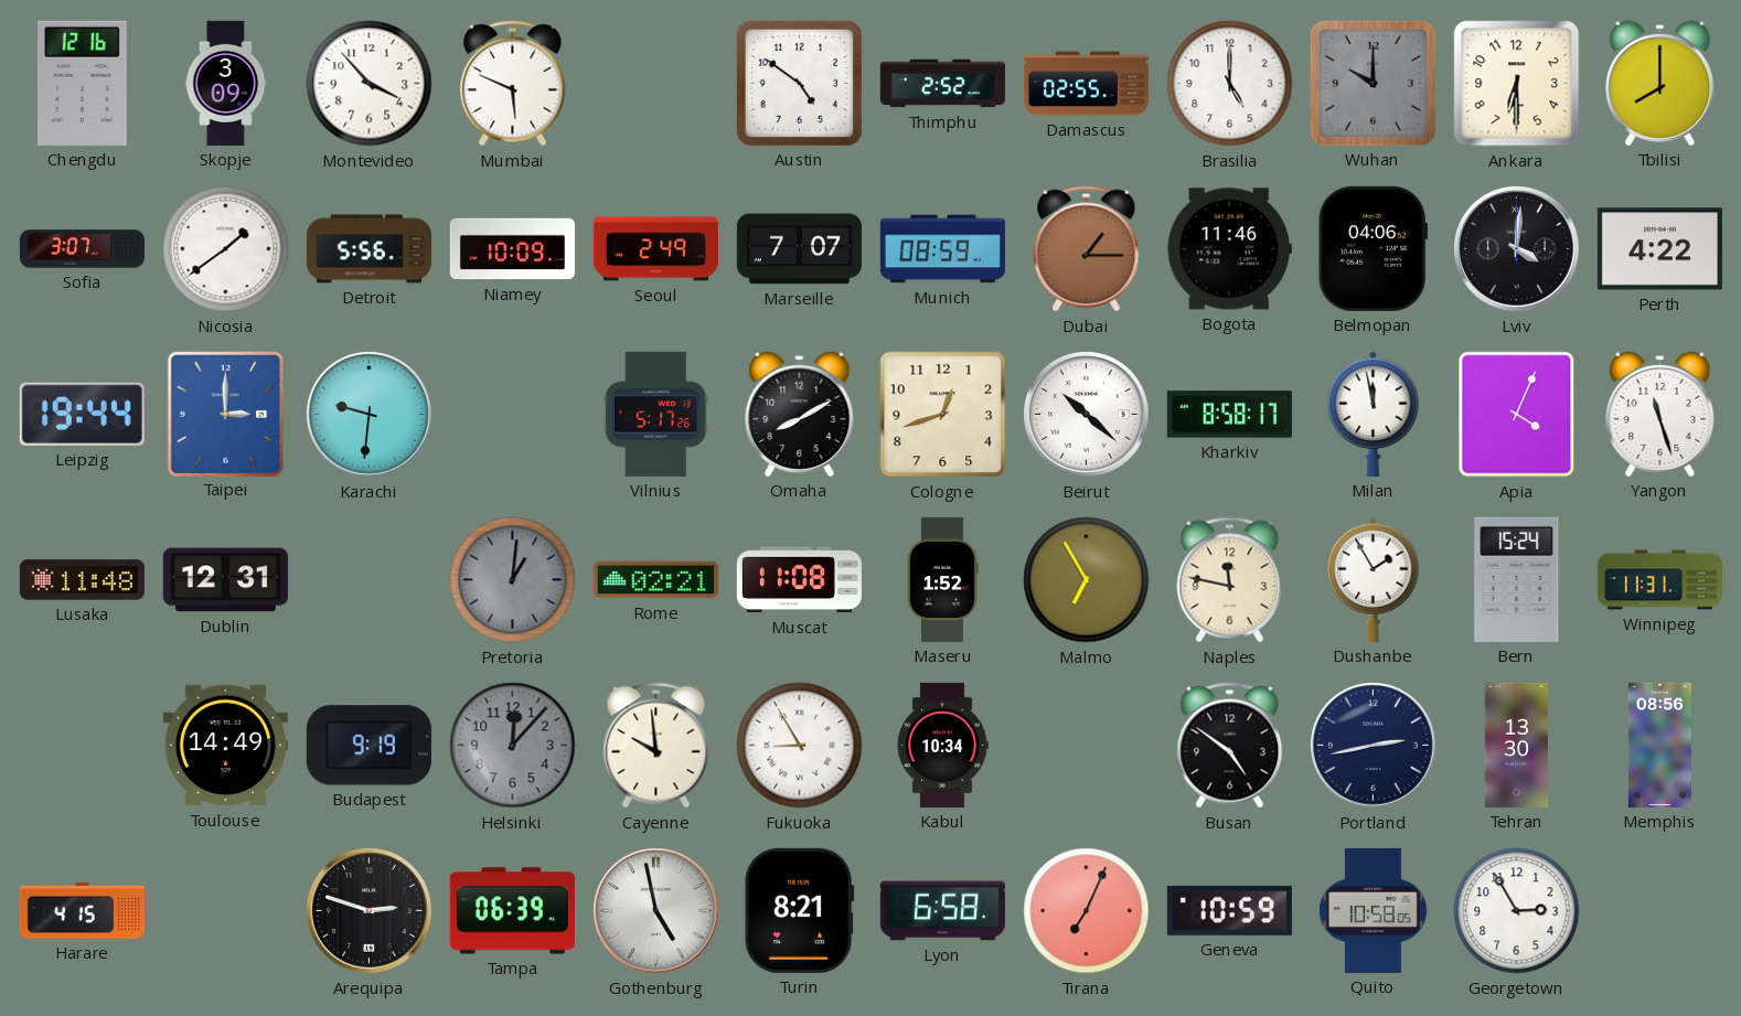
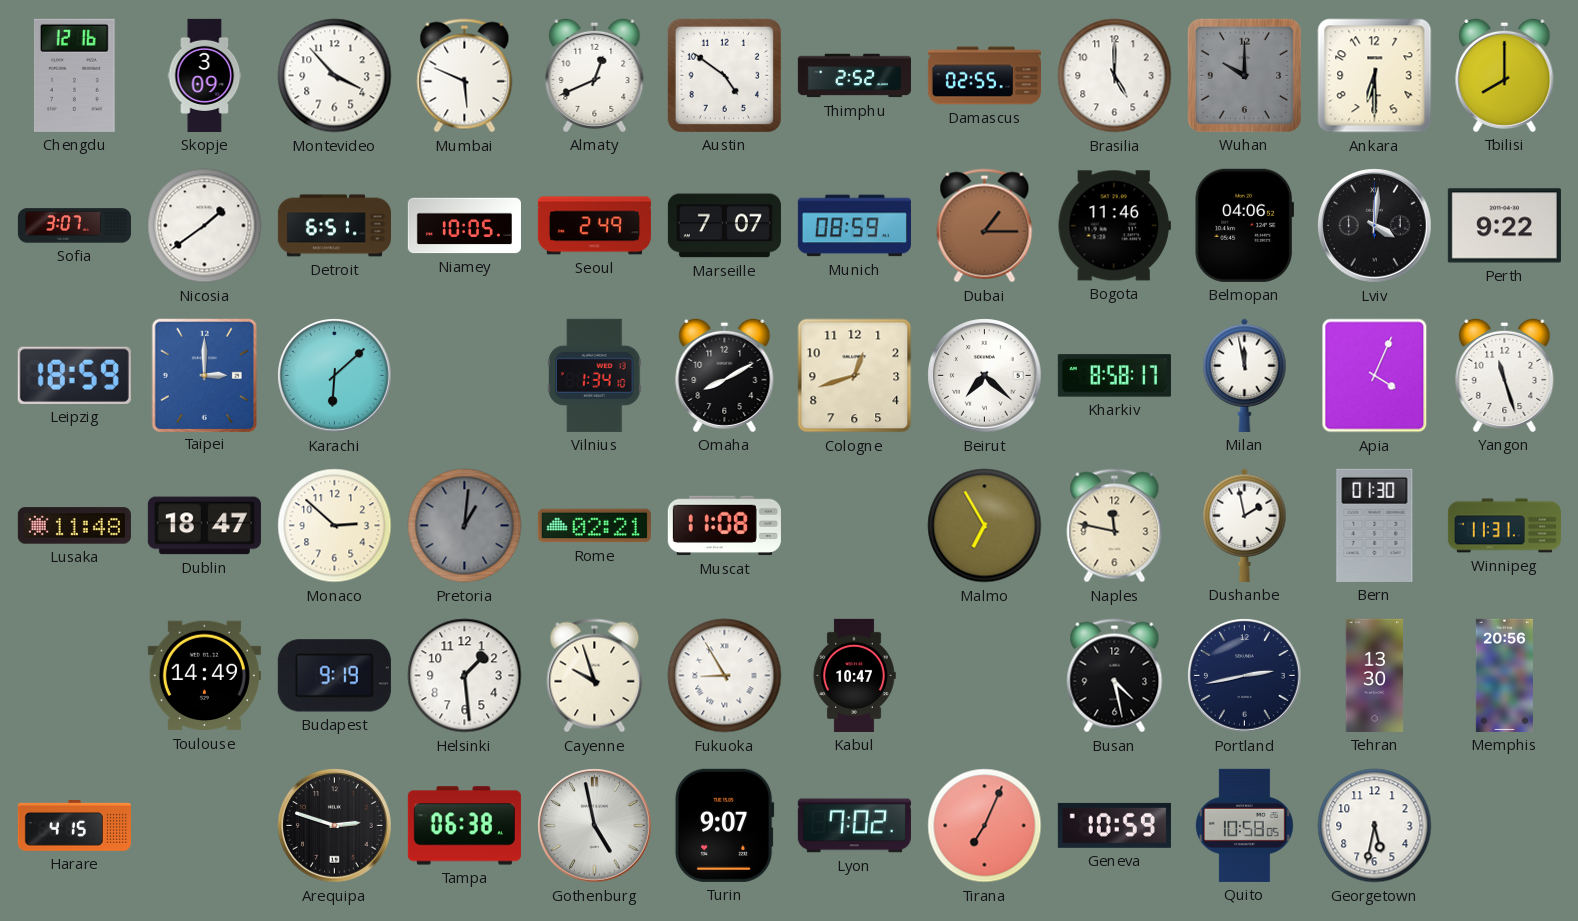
Almaty: none -> 12:41
Detroit: 5:56 -> 6:51
Niamey: 10:09 -> 10:05
Perth: 4:22 -> 9:22
Leipzig: 19:44 -> 18:59
Karachi: 9:31 -> 6:08
Vilnius: 5:17 -> 1:34
Beirut: 10:22 -> 7:22
Dublin: 12:31 -> 18:47
Monaco: none -> 2:52
Maseru: 1:52 -> none
Dushanbe: 1:55 -> 1:58
Bern: 15:24 -> 01:30
Helsinki: 12:07 -> 1:29
Helsinki dial: grey -> white
Cayenne: 9:59 -> 9:57
Kabul: 10:34 -> 10:47
Busan: 4:51 -> 4:28
Memphis: 08:56 -> 20:56
Tampa: 06:39 -> 06:38
Turin: 8:21 -> 9:07
Lyon: 6:58 -> 7:02
Georgetown: 2:55 -> 5:32
